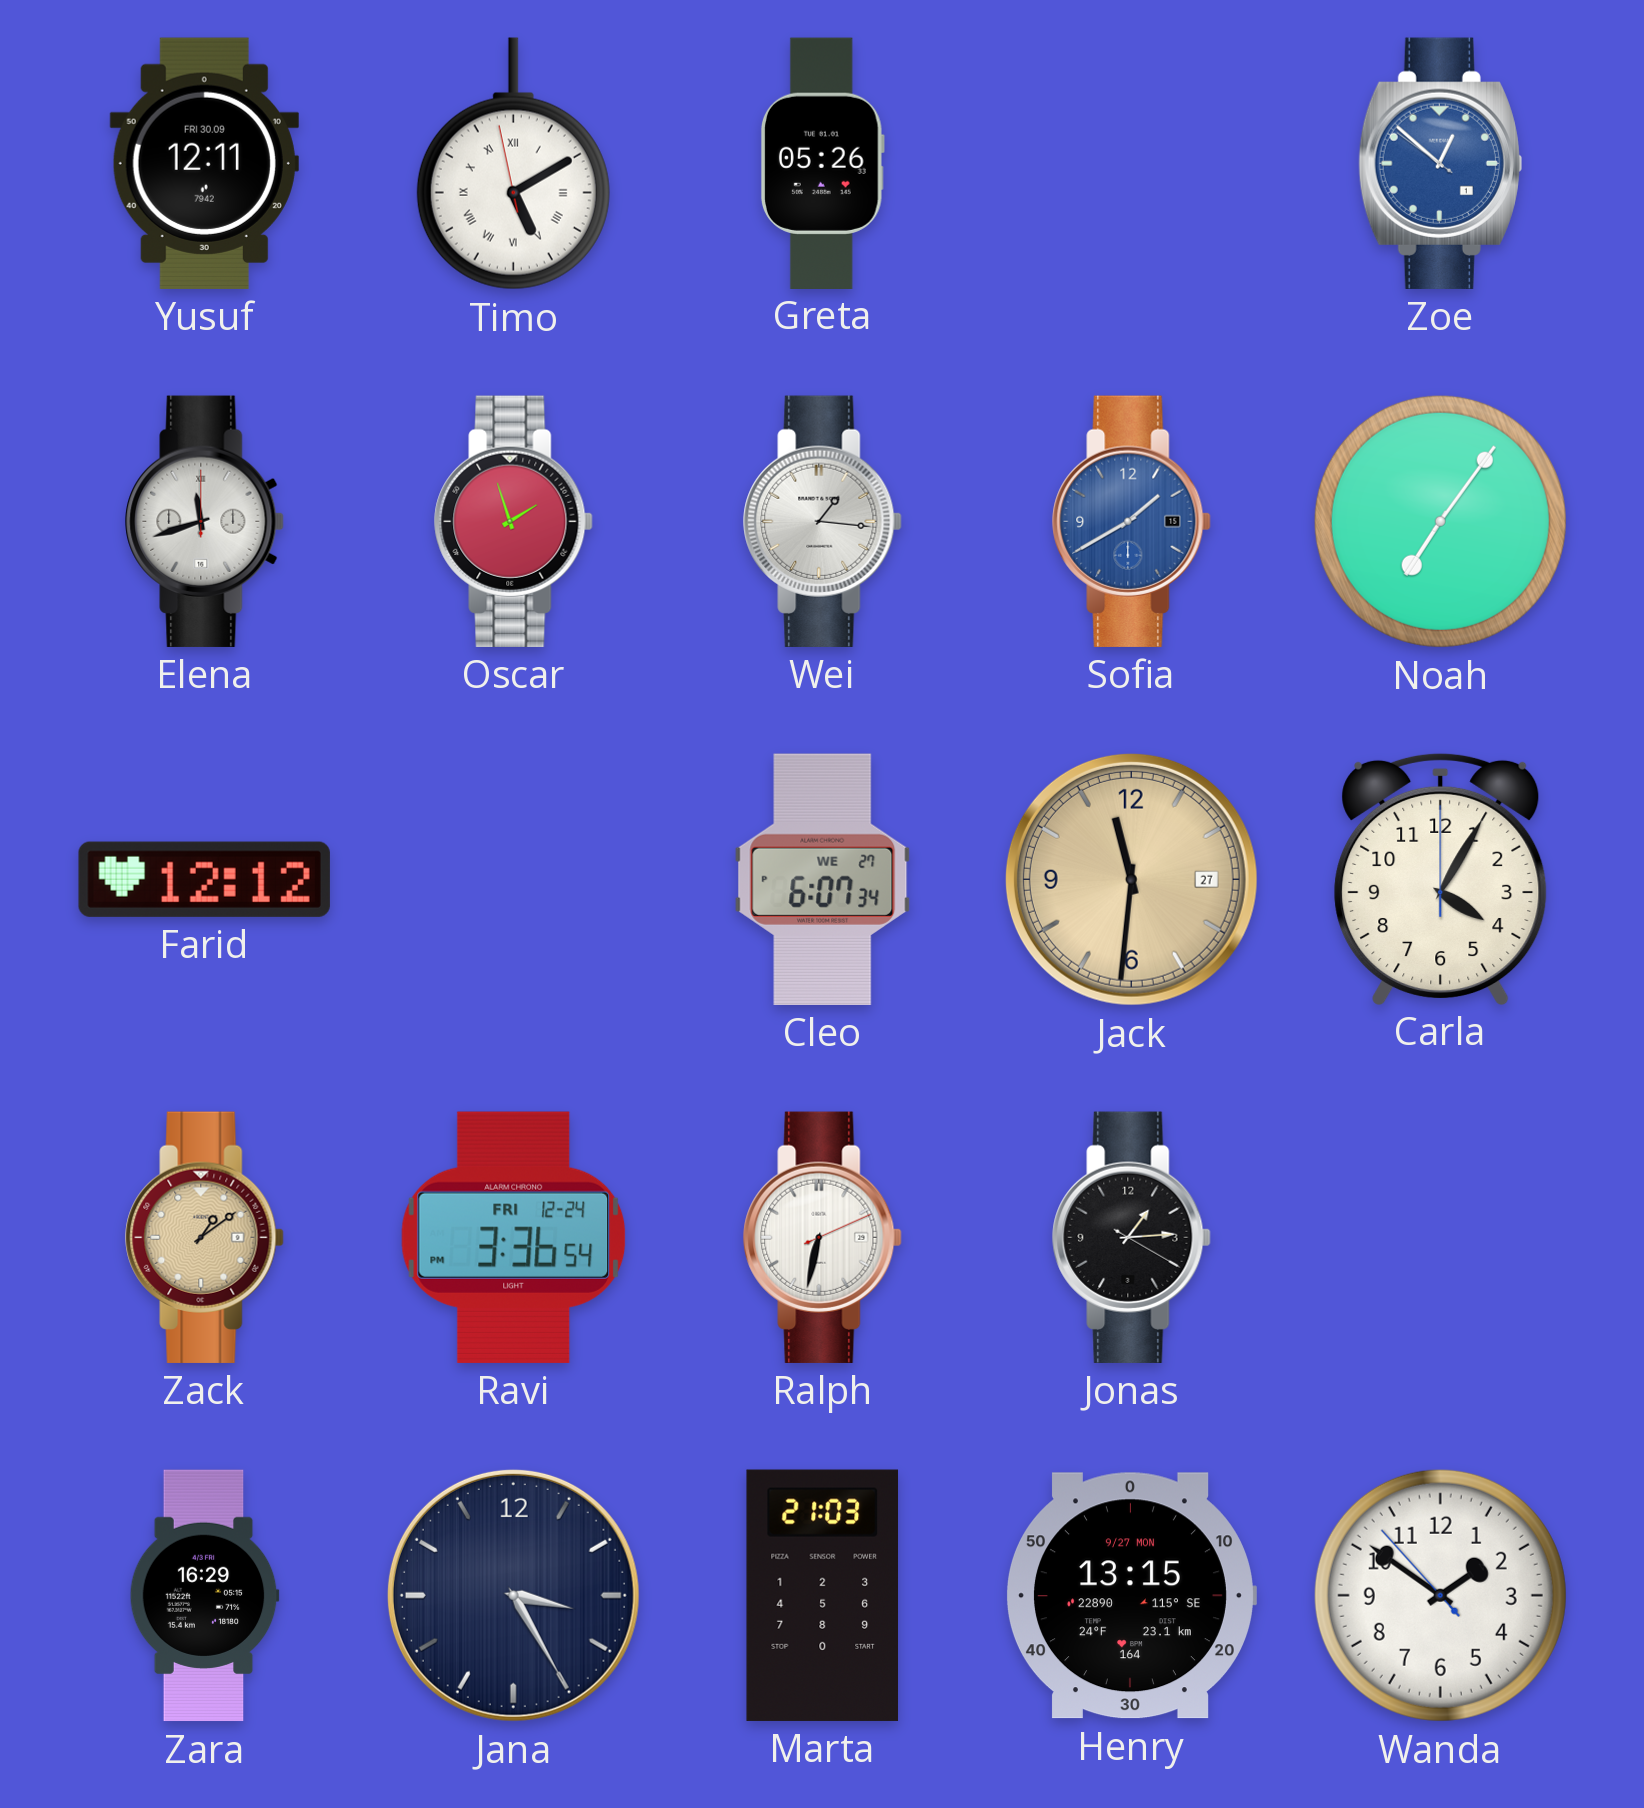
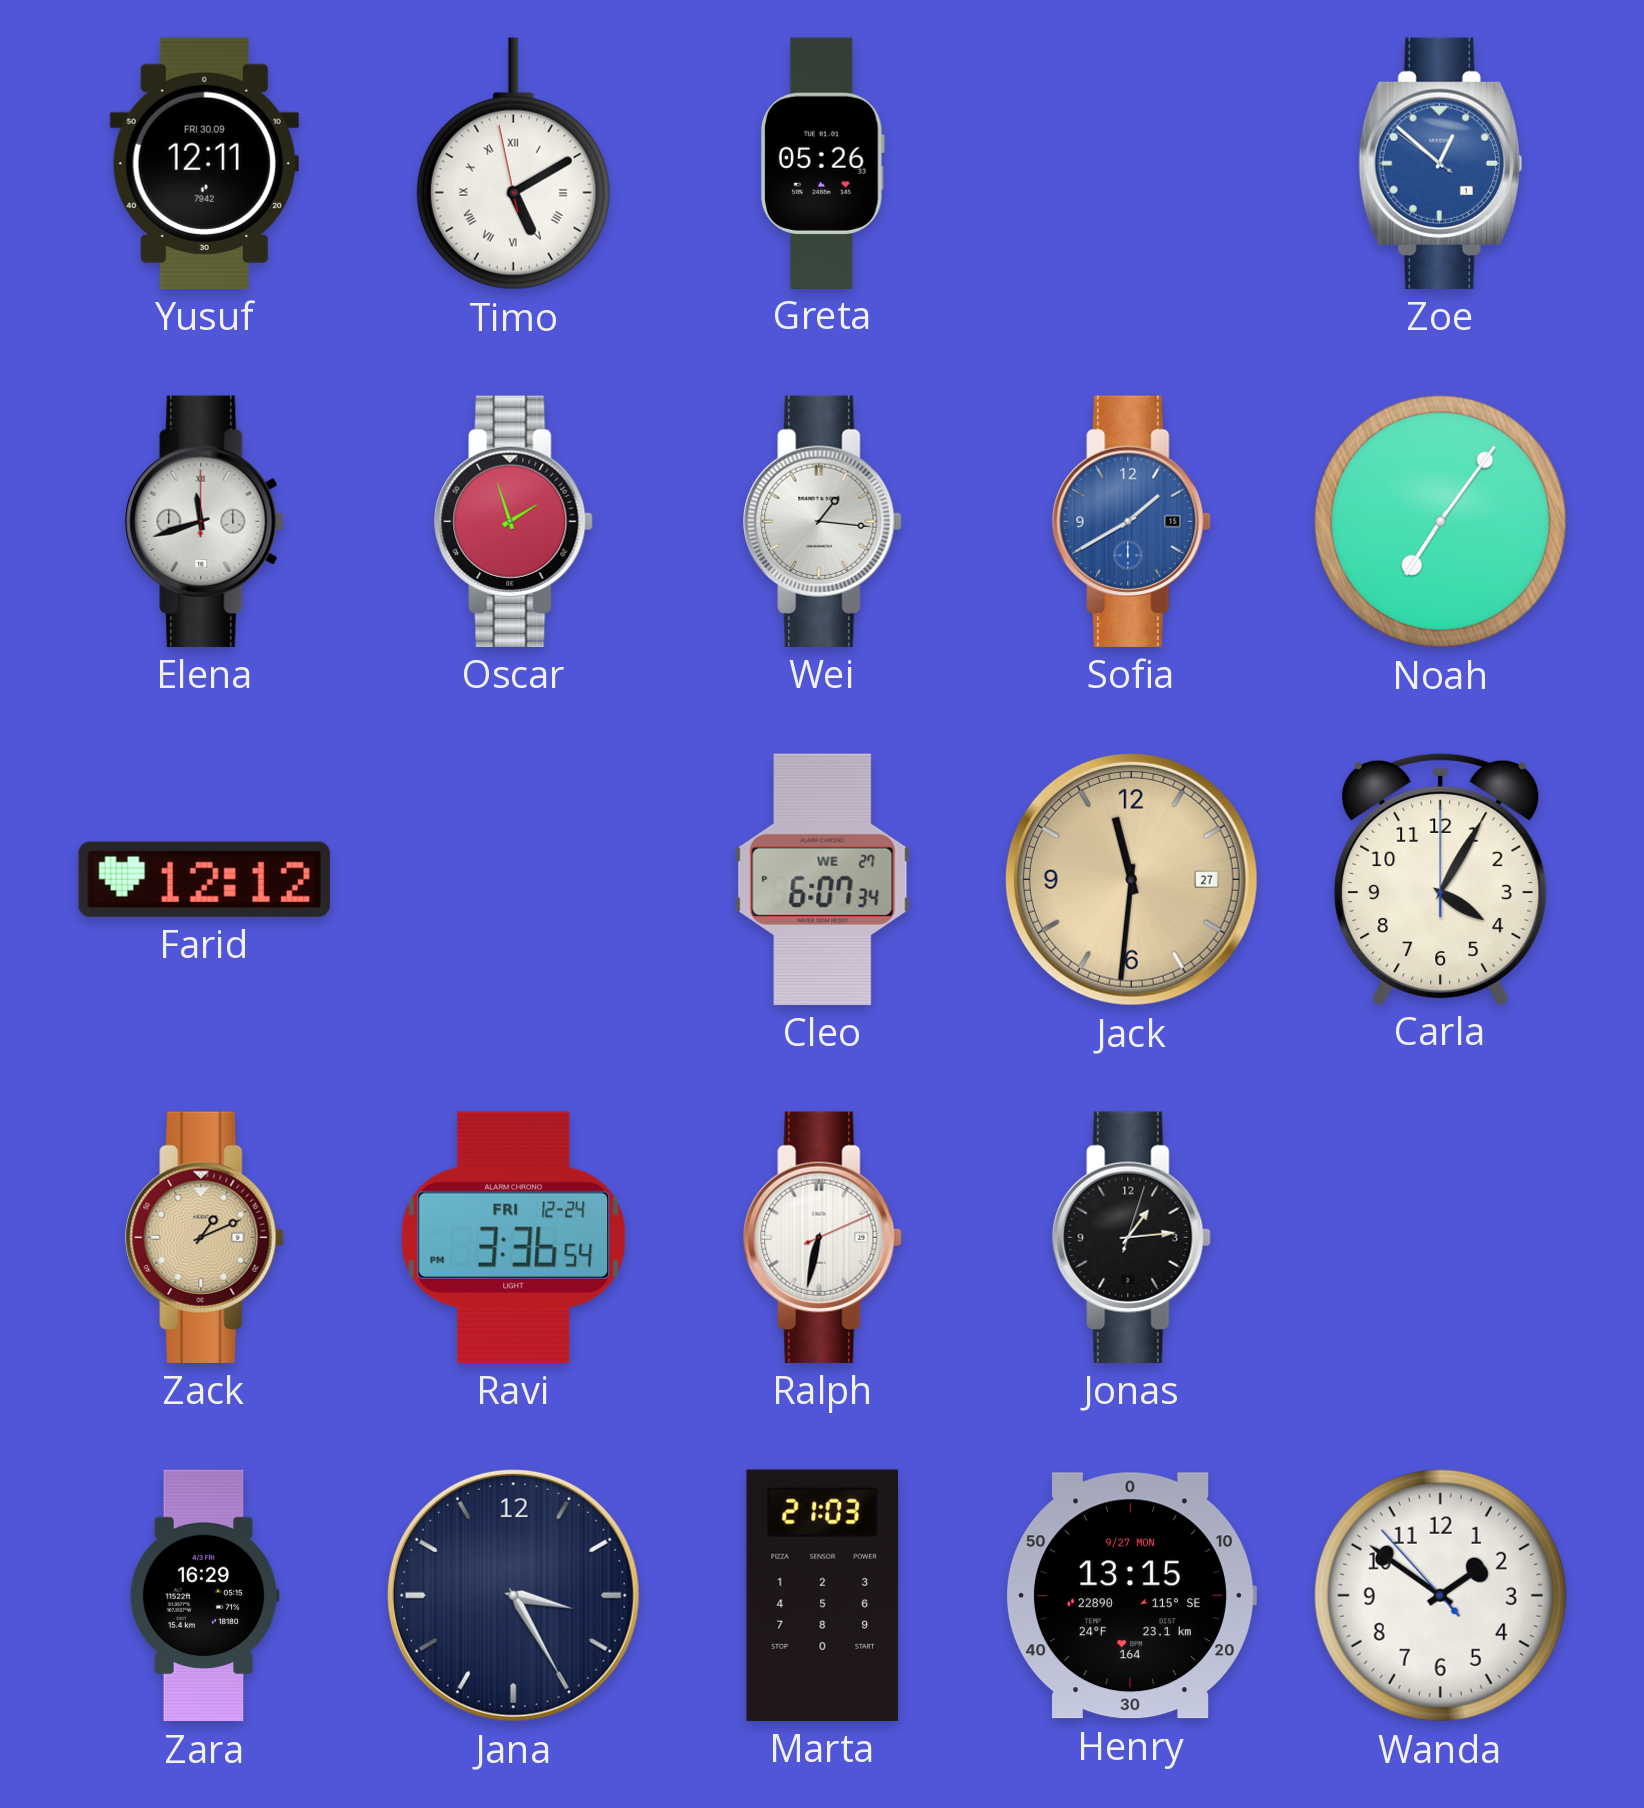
Zack: 1:09 -> 1:11
Jonas: 1:14:20 -> 1:14:03
